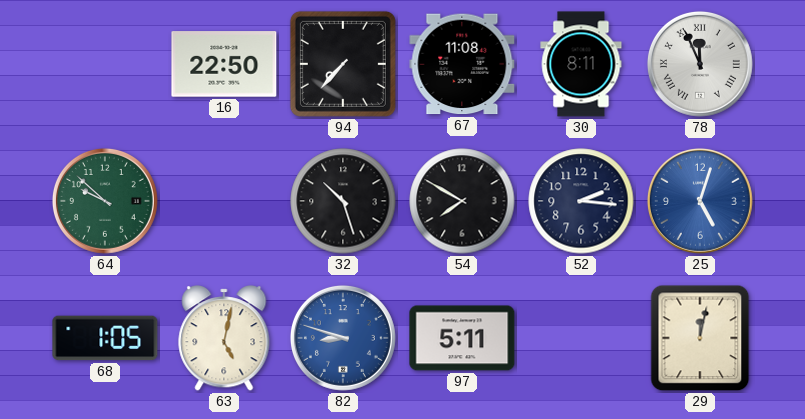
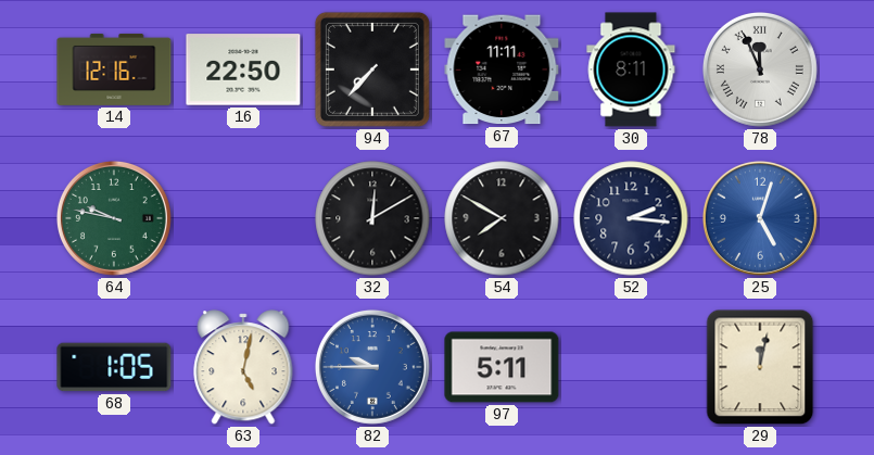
14: none -> 12:16
67: 11:08 -> 11:11
64: 9:52 -> 9:47
32: 10:27 -> 12:10
82: 8:48 -> 9:45
